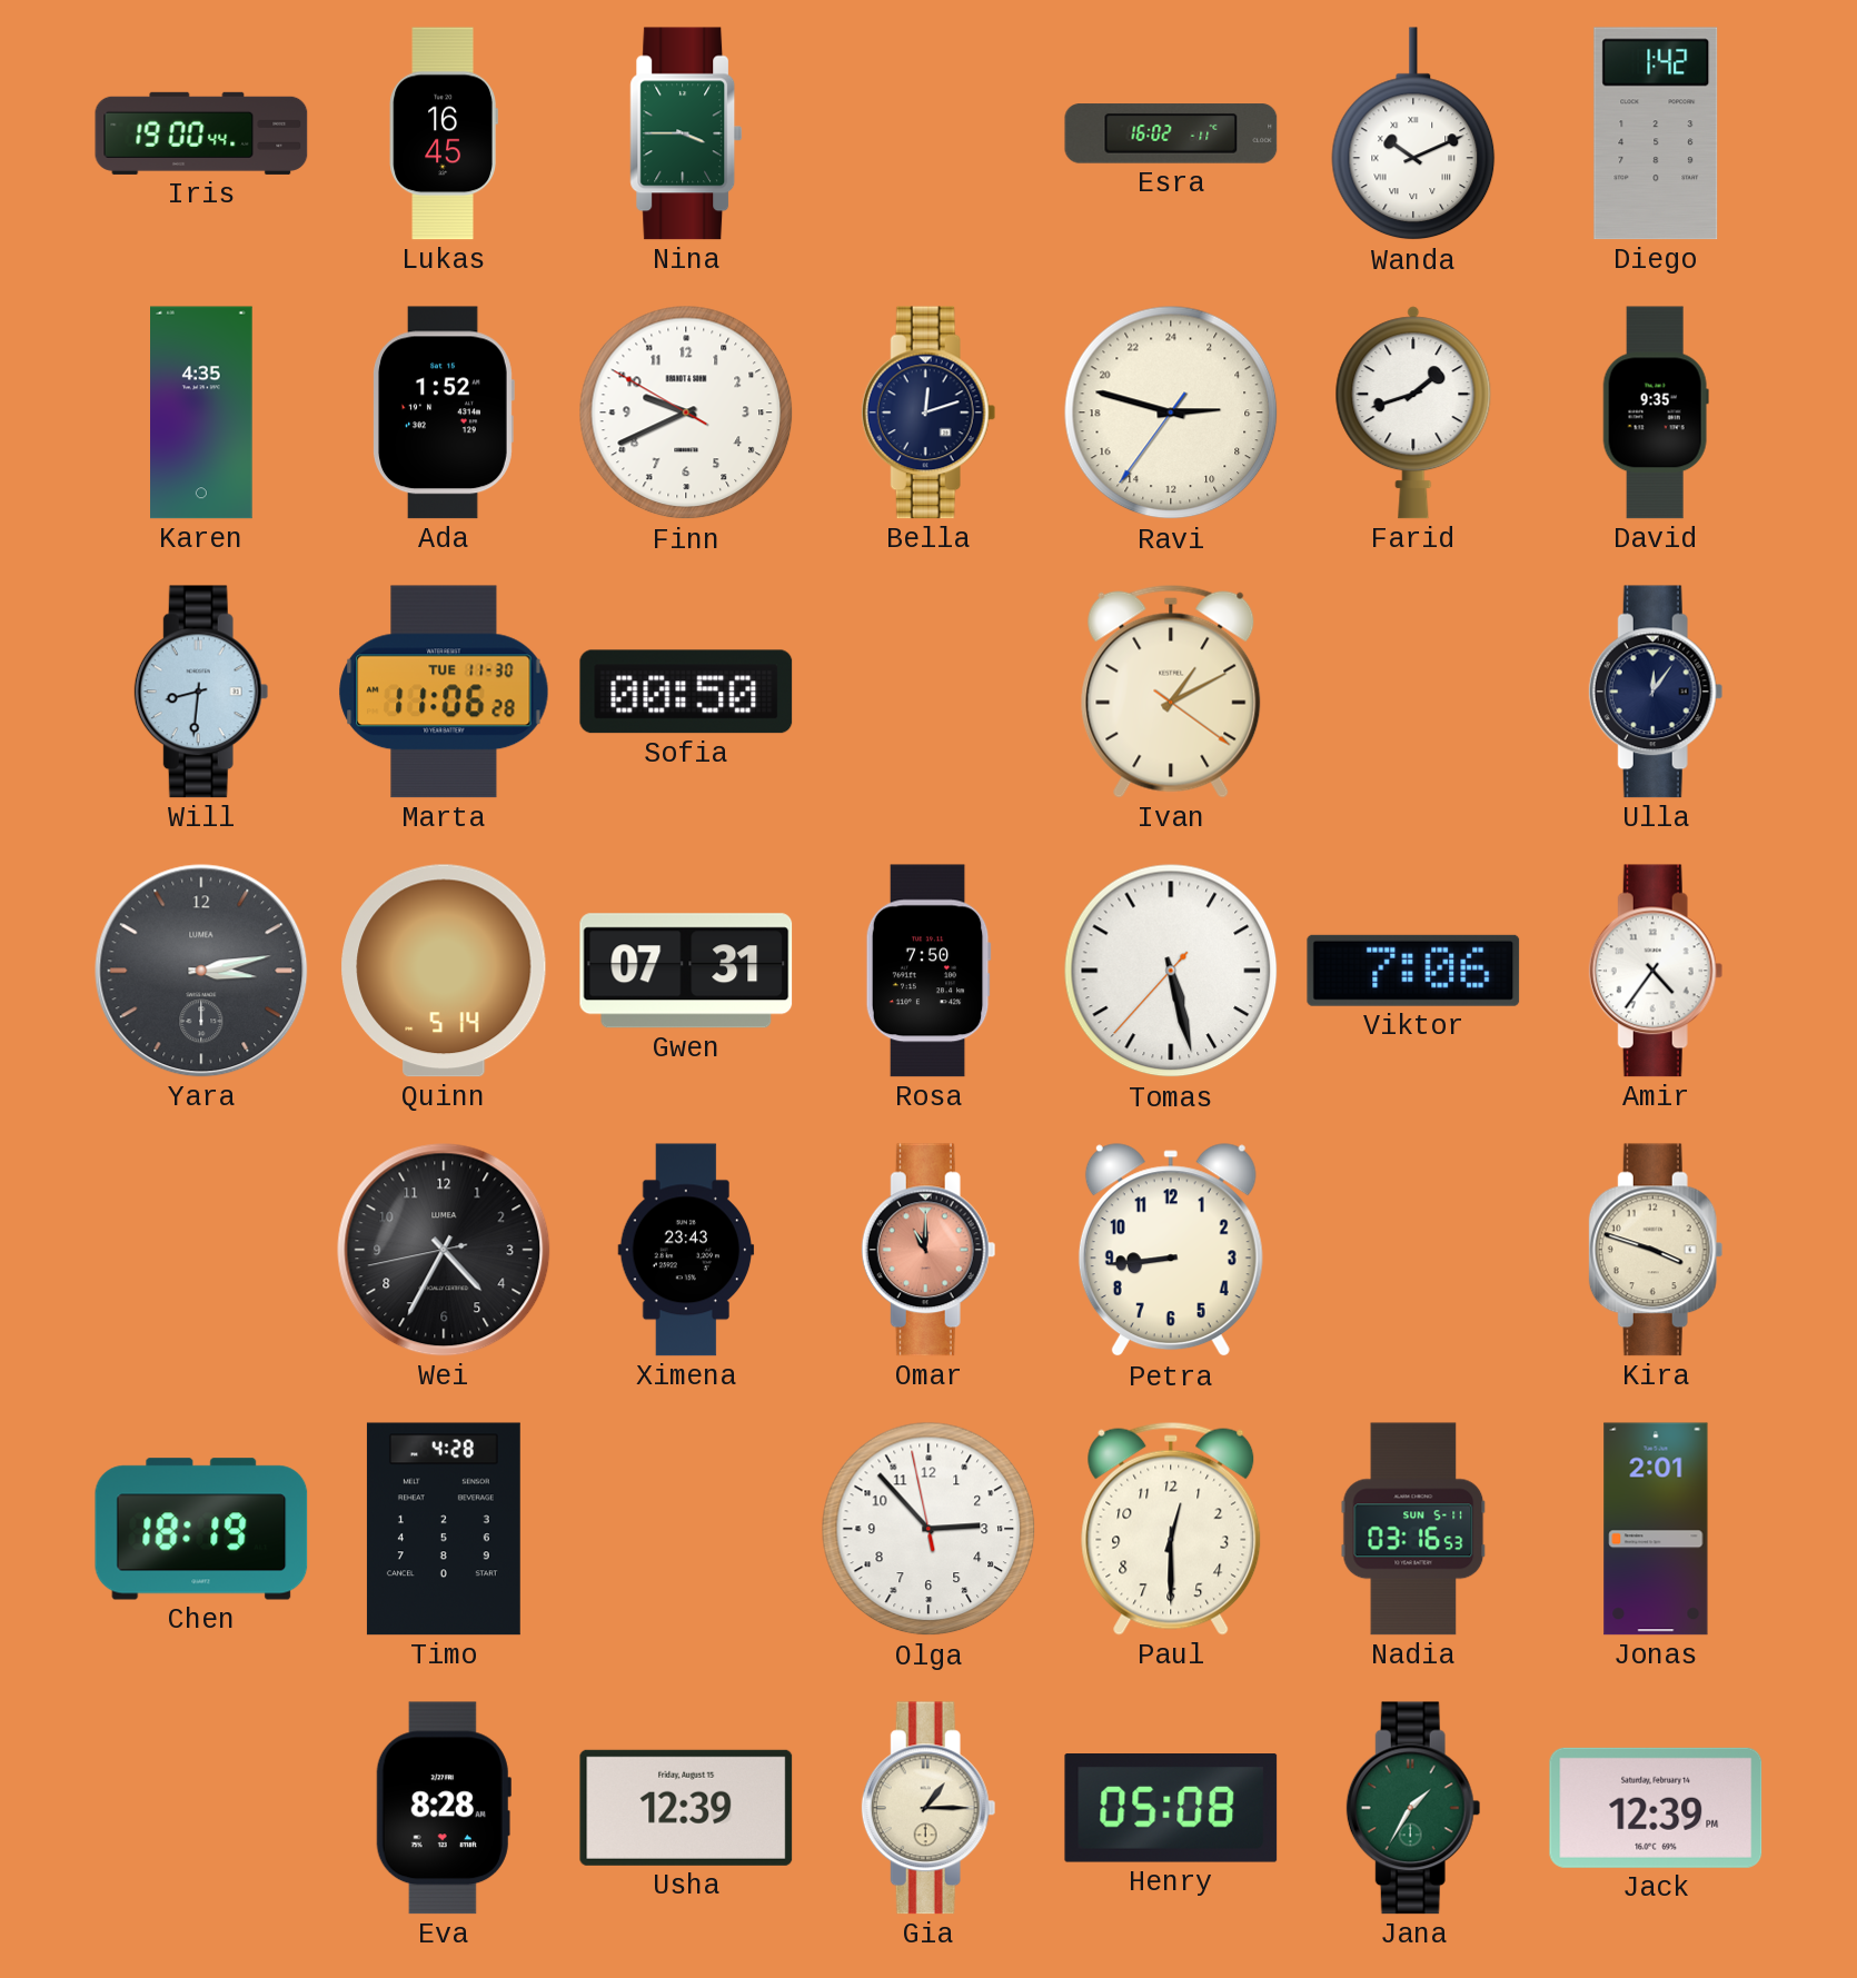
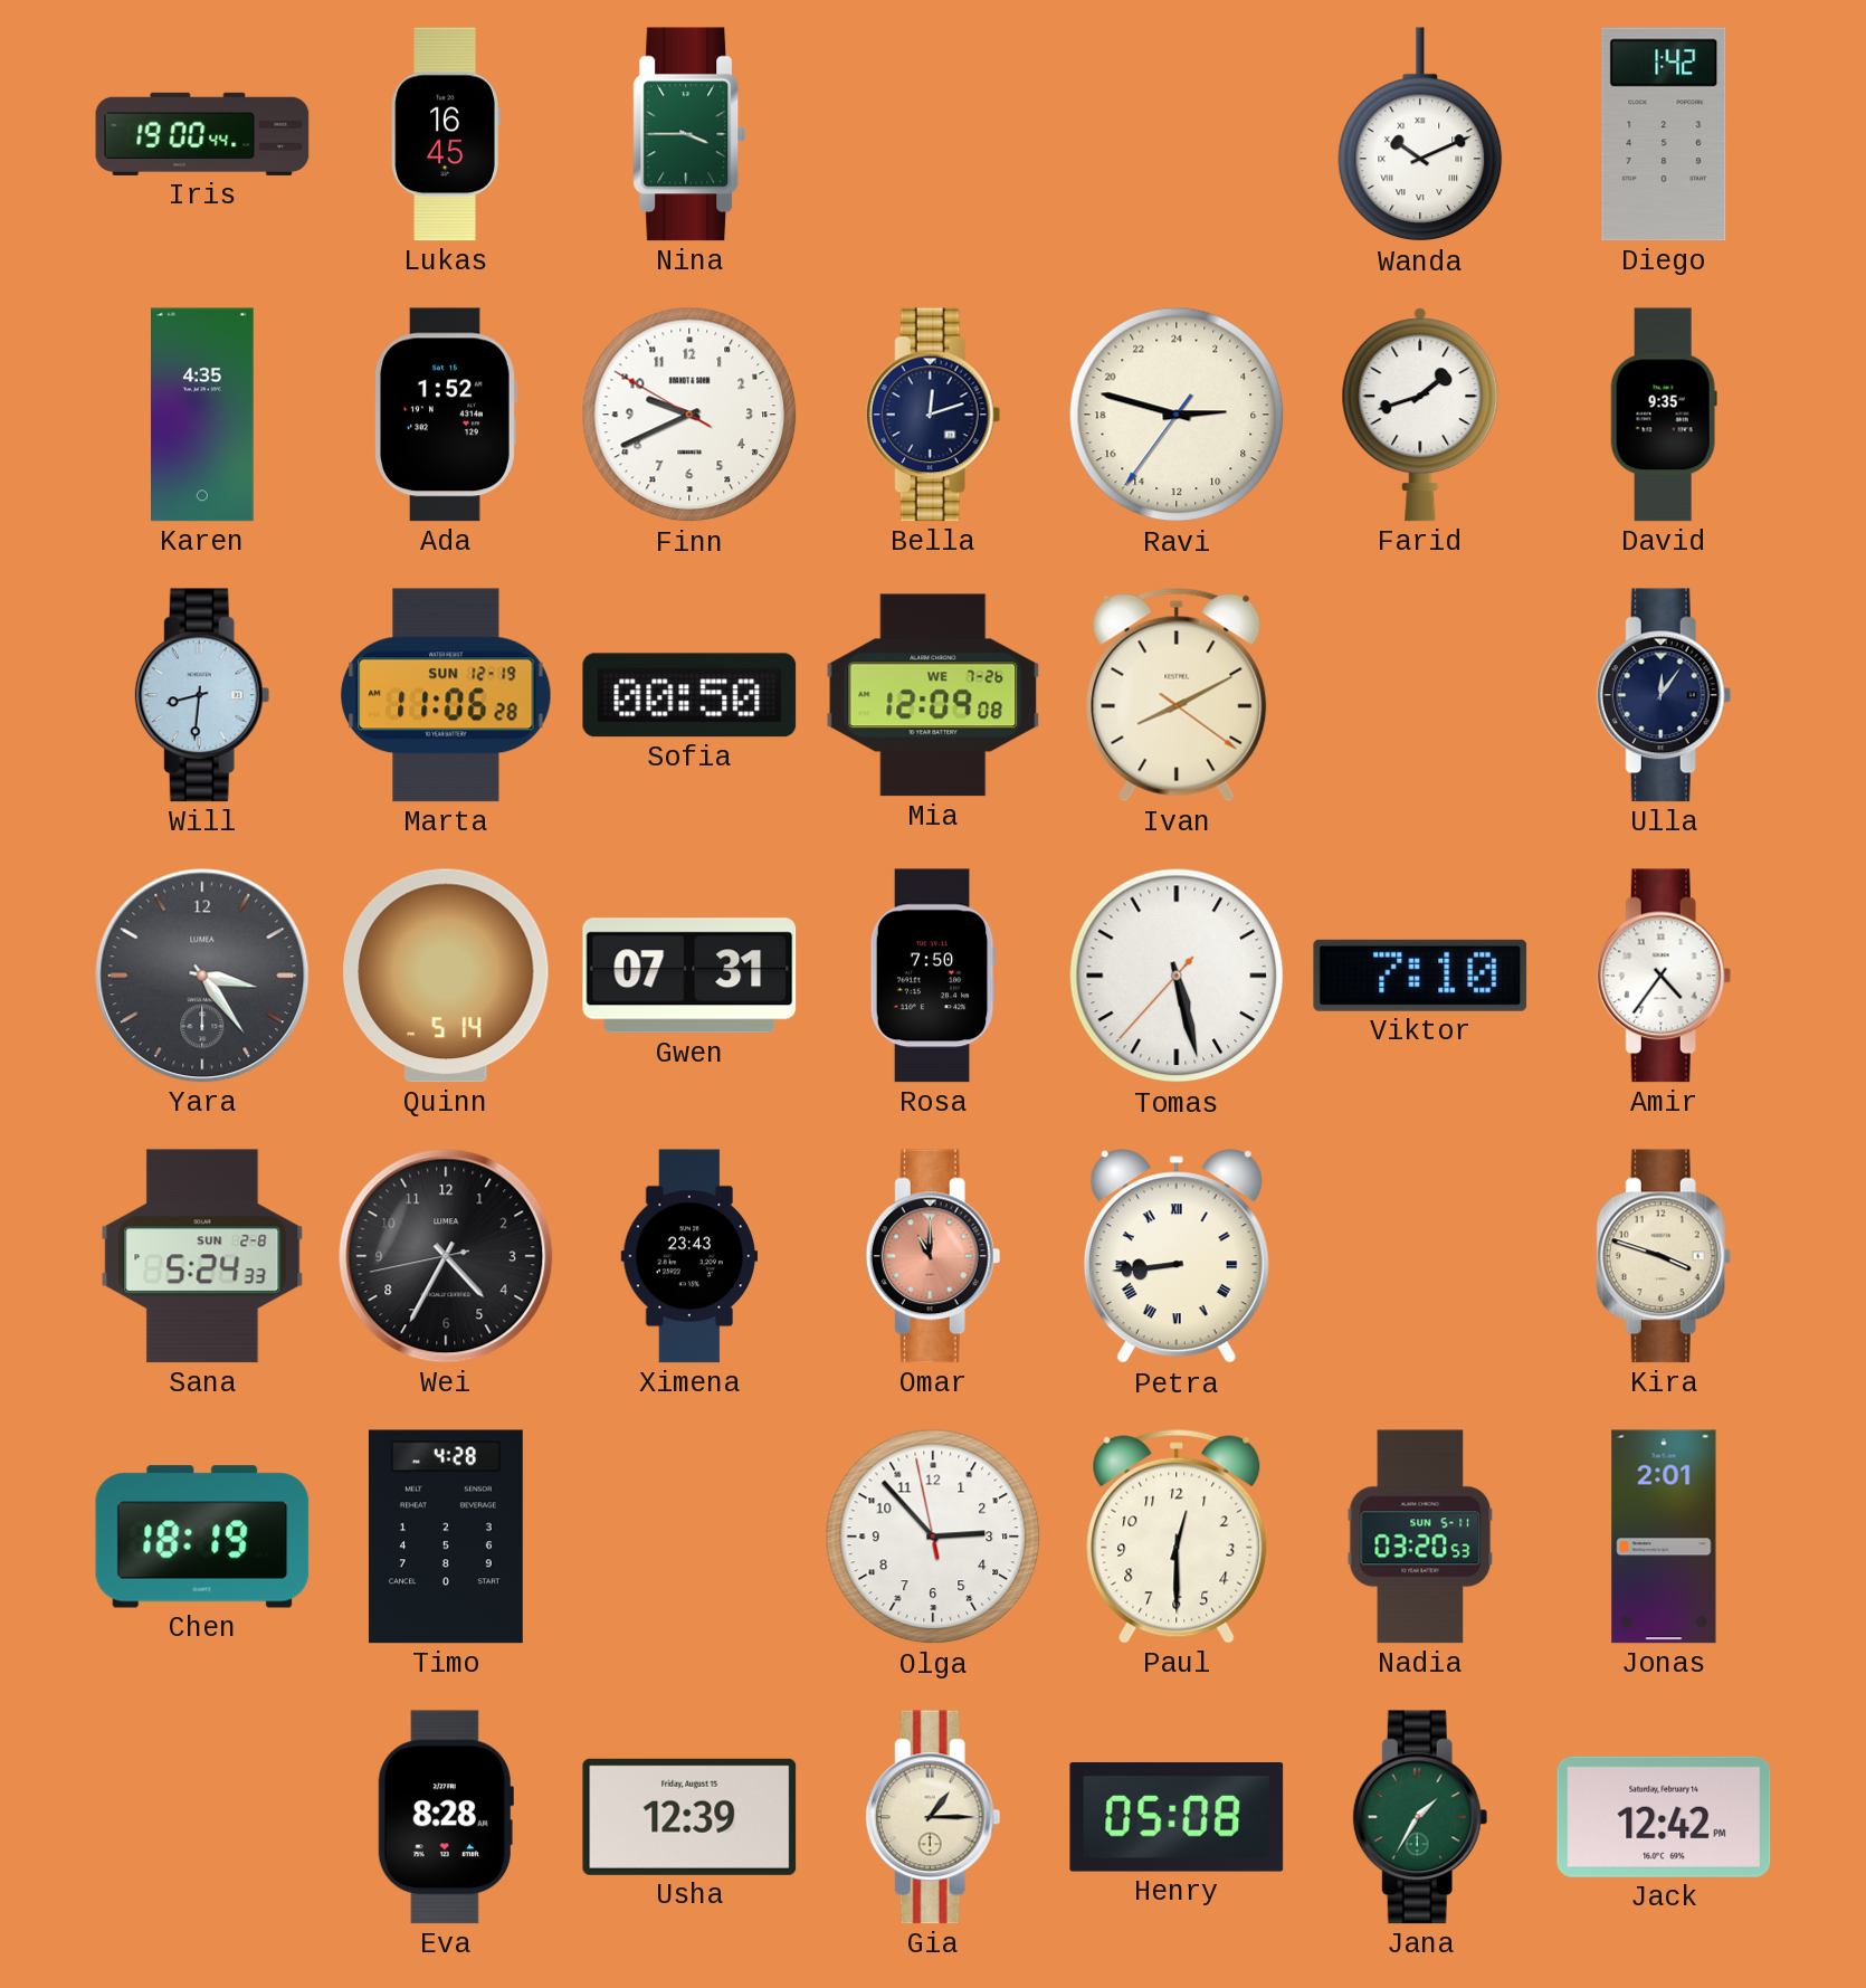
Esra: 16:02 -> none
Marta date: TUE 11-30 -> SUN 12-19
Mia: none -> 12:09
Ivan: 1:10 -> 8:10
Yara: 3:13 -> 3:24
Viktor: 7:06 -> 7:10
Sana: none -> 5:24
Petra numerals: Arabic -> Roman
Nadia: 03:16 -> 03:20
Jack: 12:39 -> 12:42
